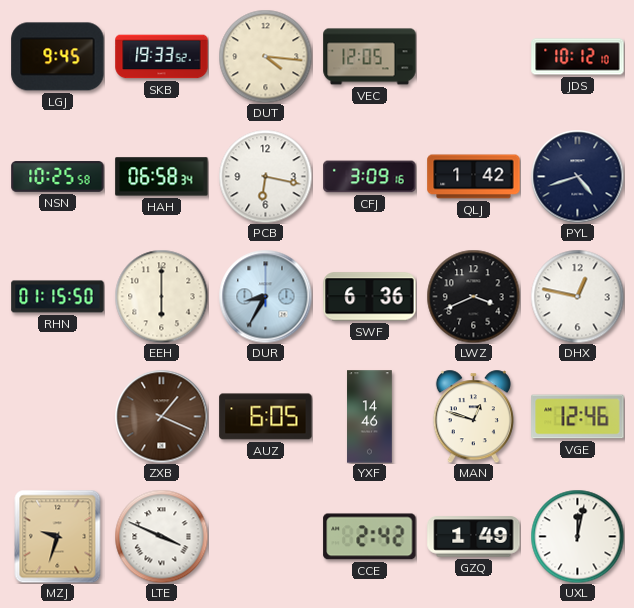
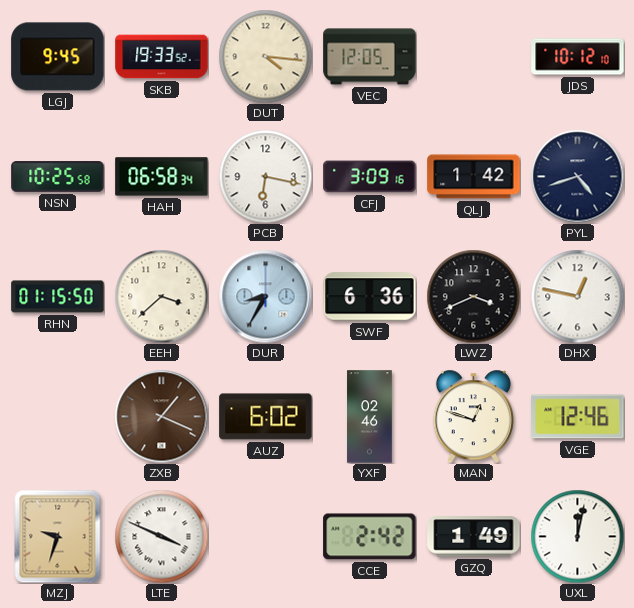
EEH: 6:00 -> 3:38
AUZ: 6:05 -> 6:02
YXF: 14:46 -> 02:46
